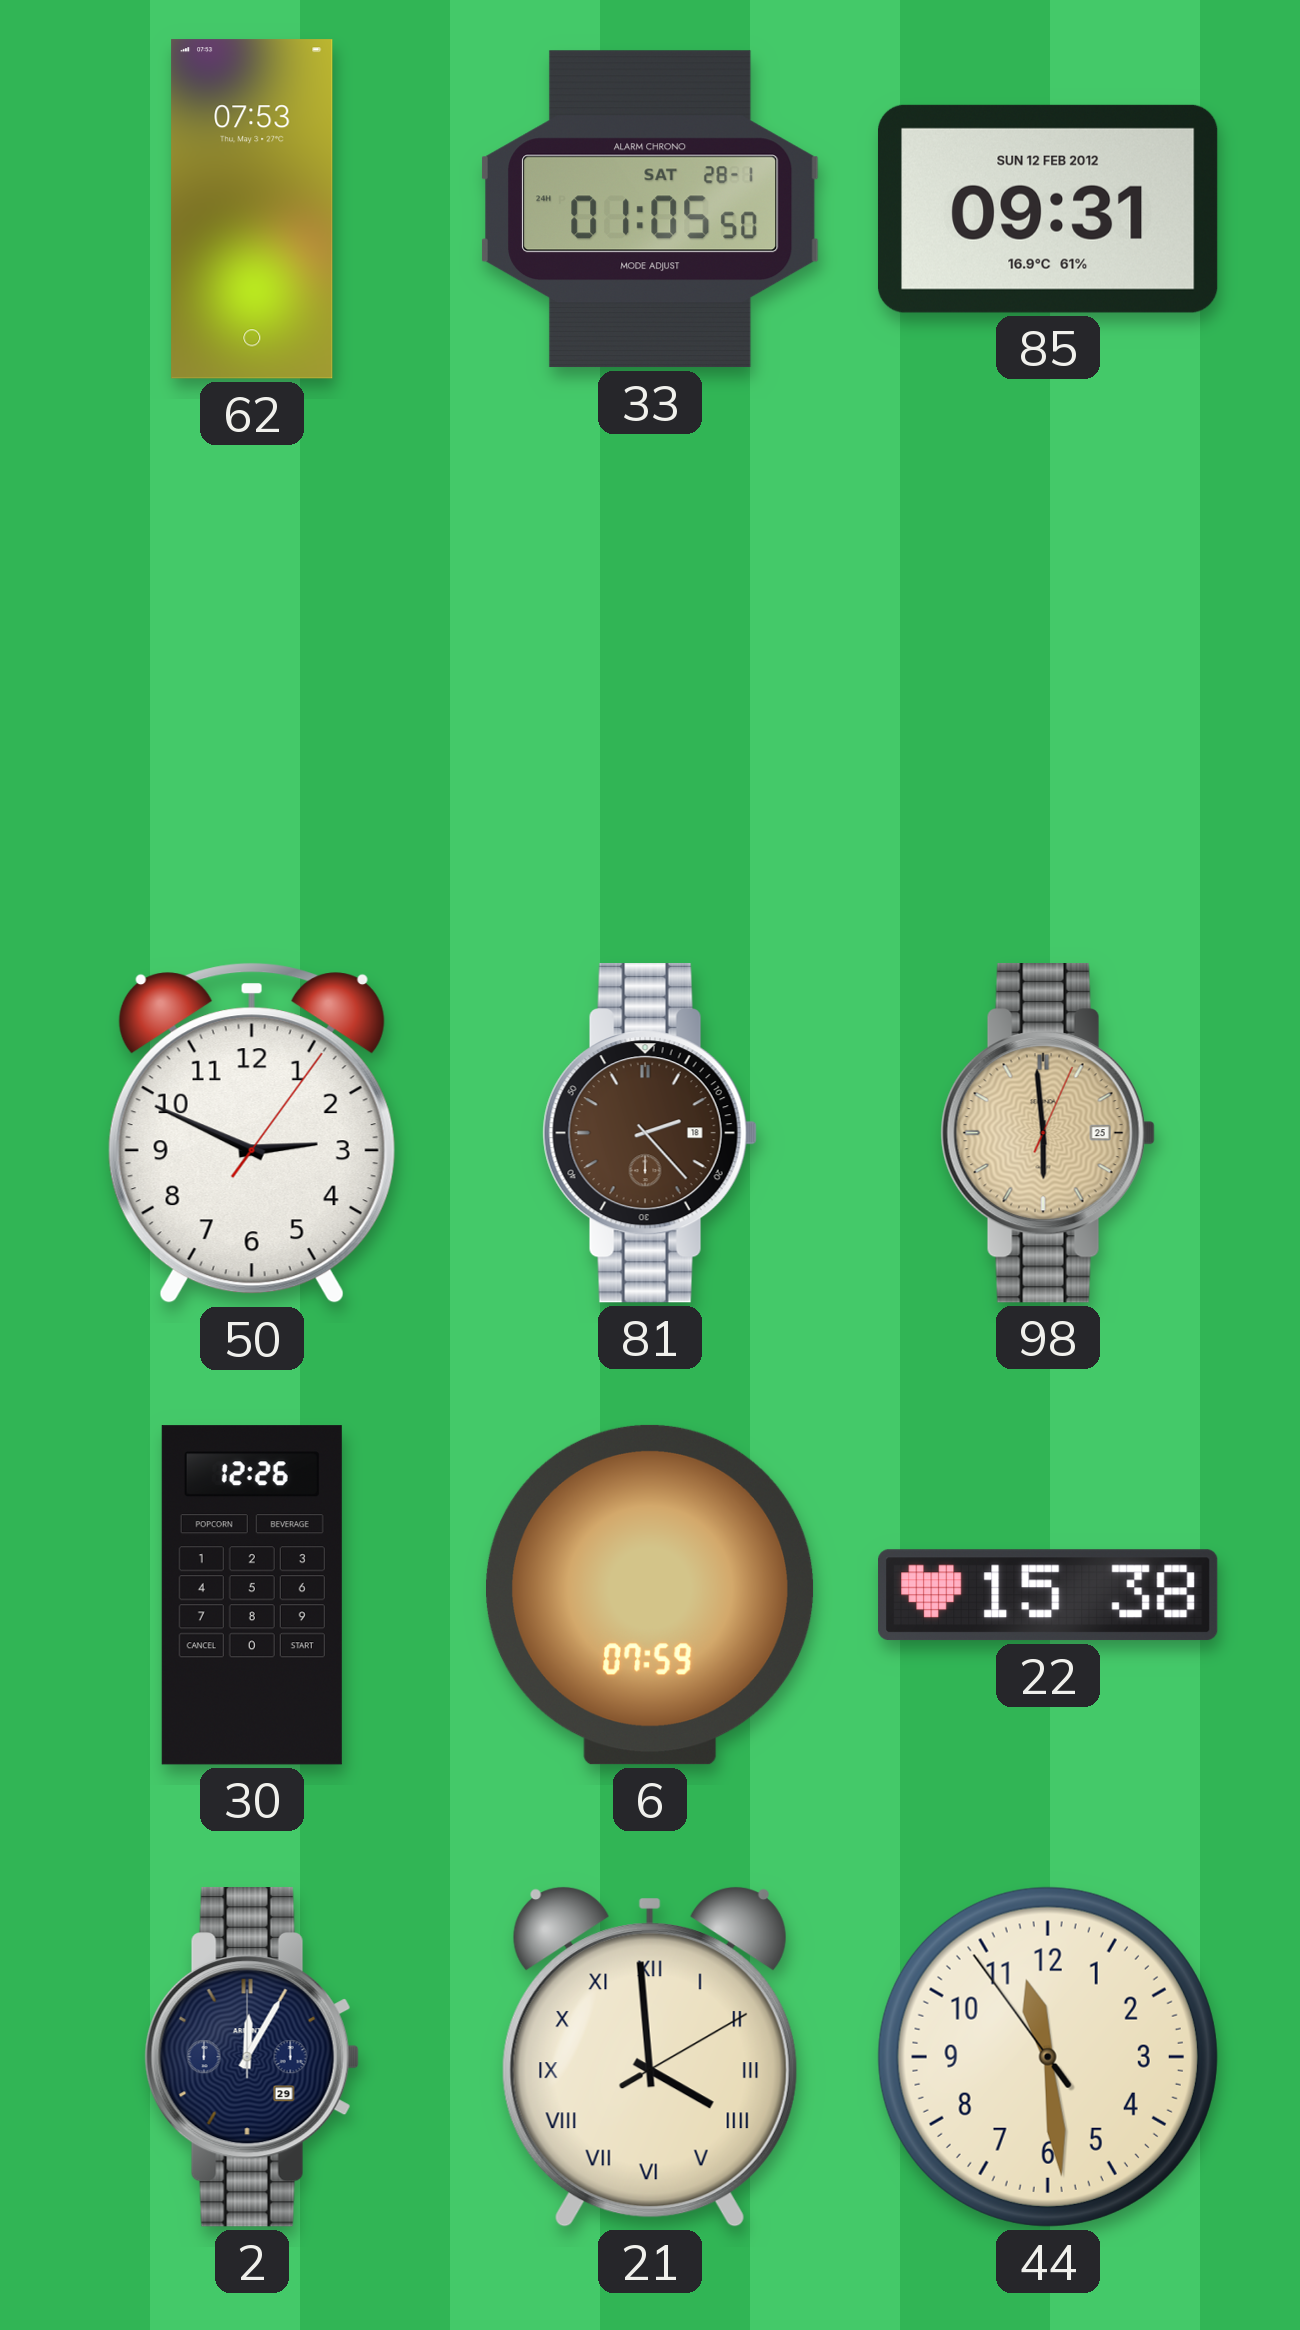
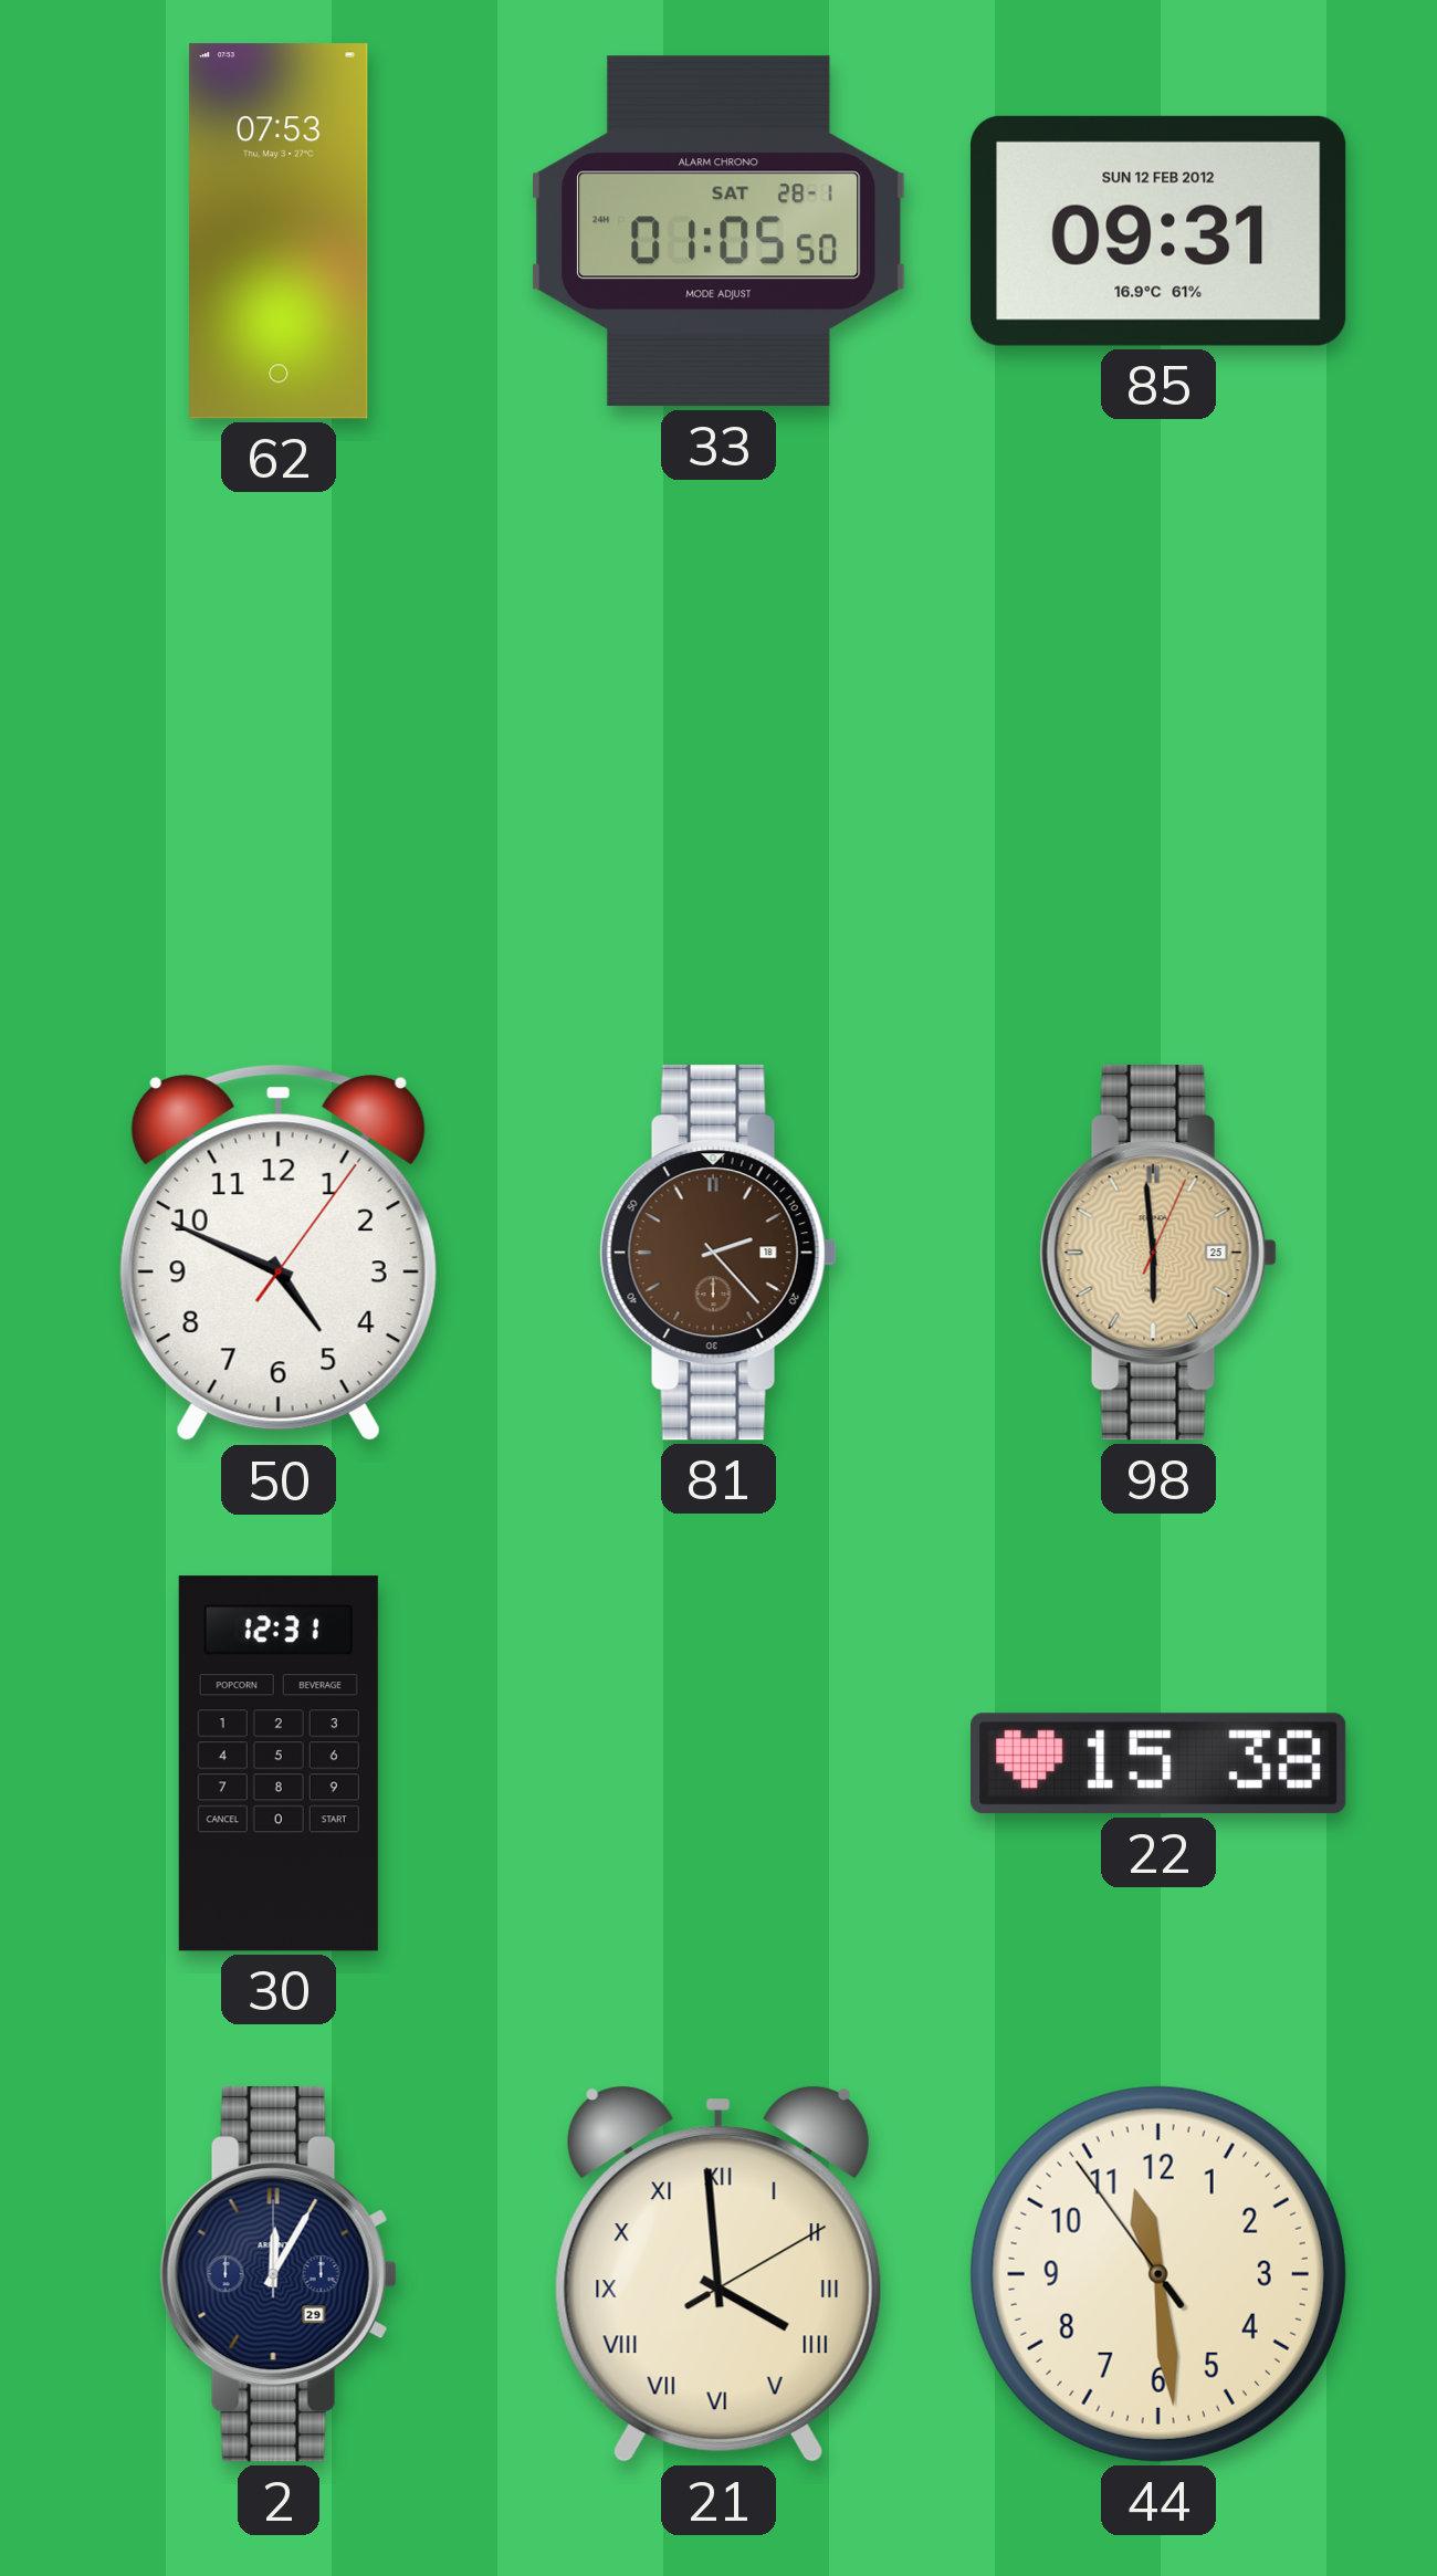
50: 2:49 -> 4:49
30: 12:26 -> 12:31
6: 07:59 -> none
